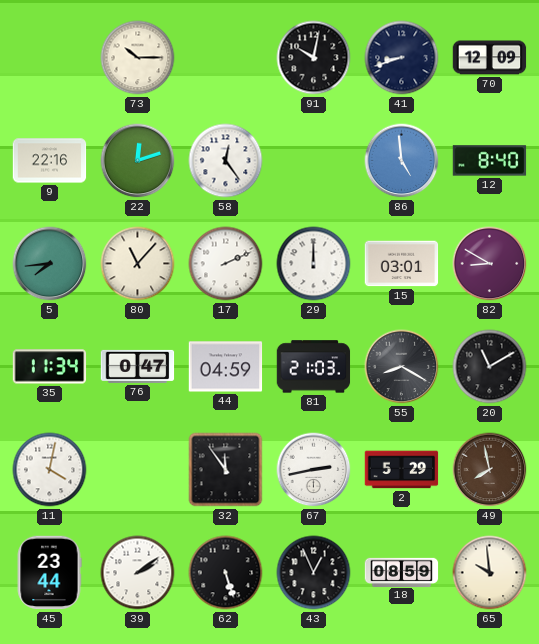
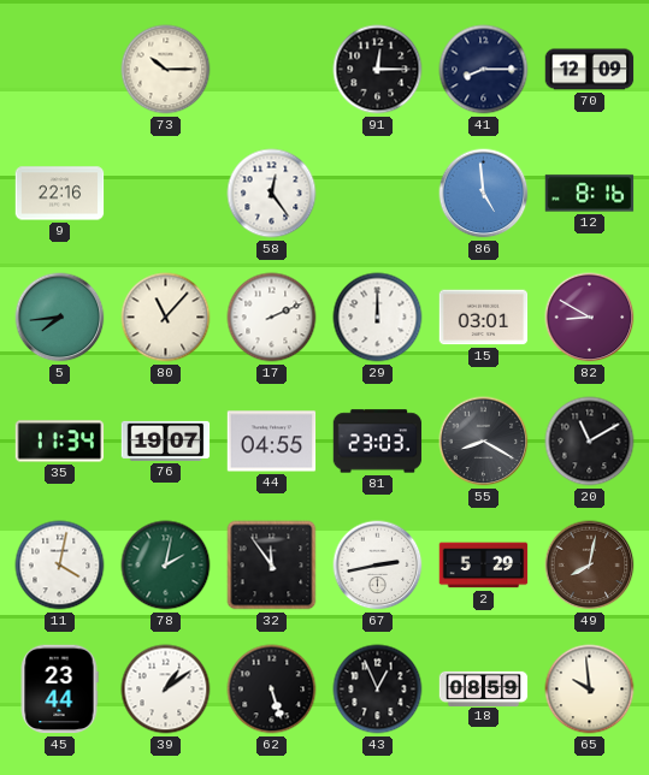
91: 10:02 -> 12:15
41: 8:42 -> 8:15
22: 12:12 -> none
12: 8:40 -> 8:16
76: 0:47 -> 19:07
44: 04:59 -> 04:55
81: 21:03 -> 23:03
78: none -> 2:02
49: 7:58 -> 8:02
39: 2:09 -> 1:09
